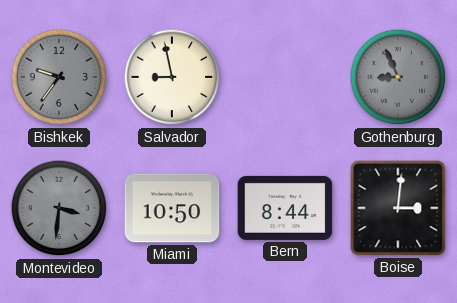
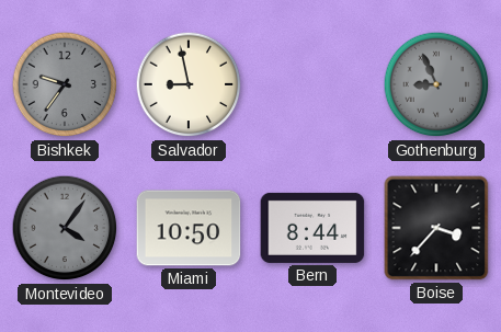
Montevideo: 3:31 -> 4:06
Boise: 3:01 -> 3:37
